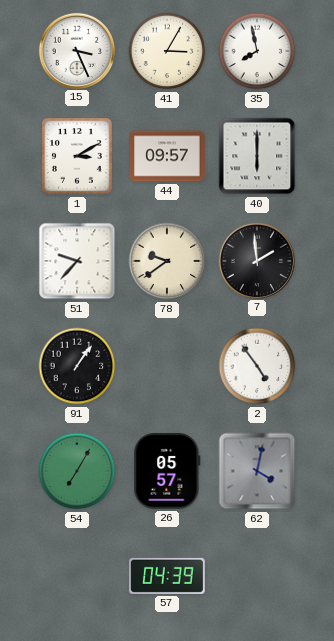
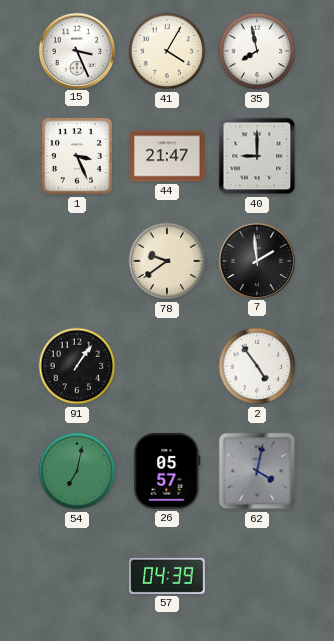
41: 3:05 -> 4:05
1: 3:10 -> 3:26
44: 09:57 -> 21:47
40: 6:00 -> 9:00
51: 9:37 -> none
54: 7:05 -> 7:02
